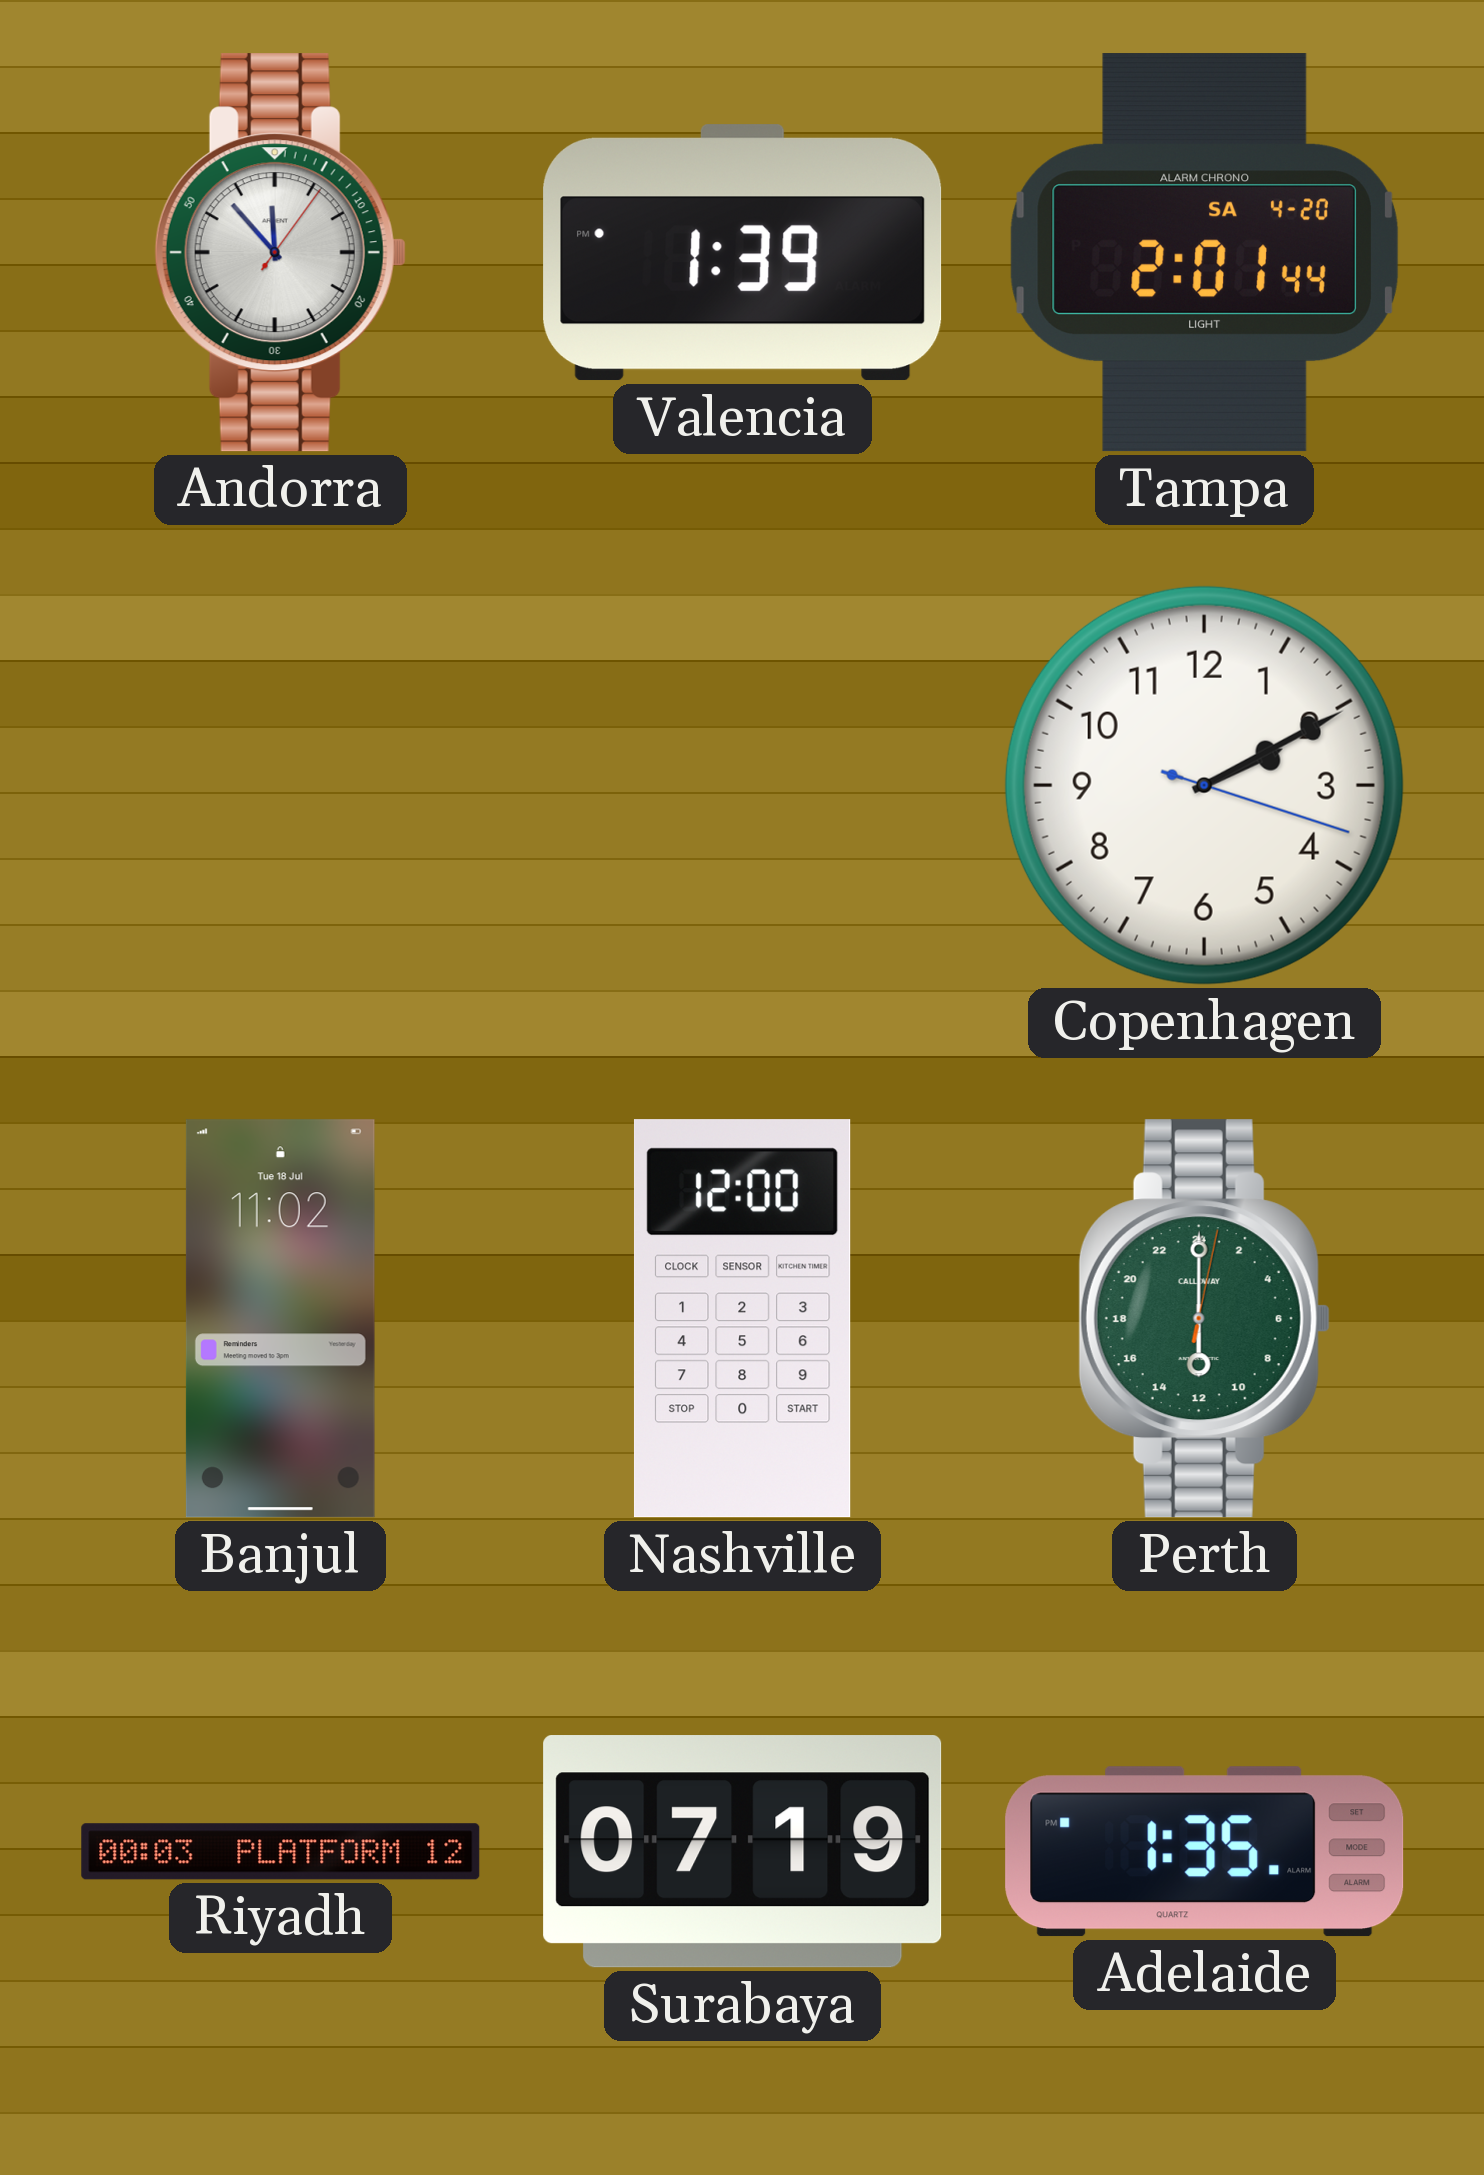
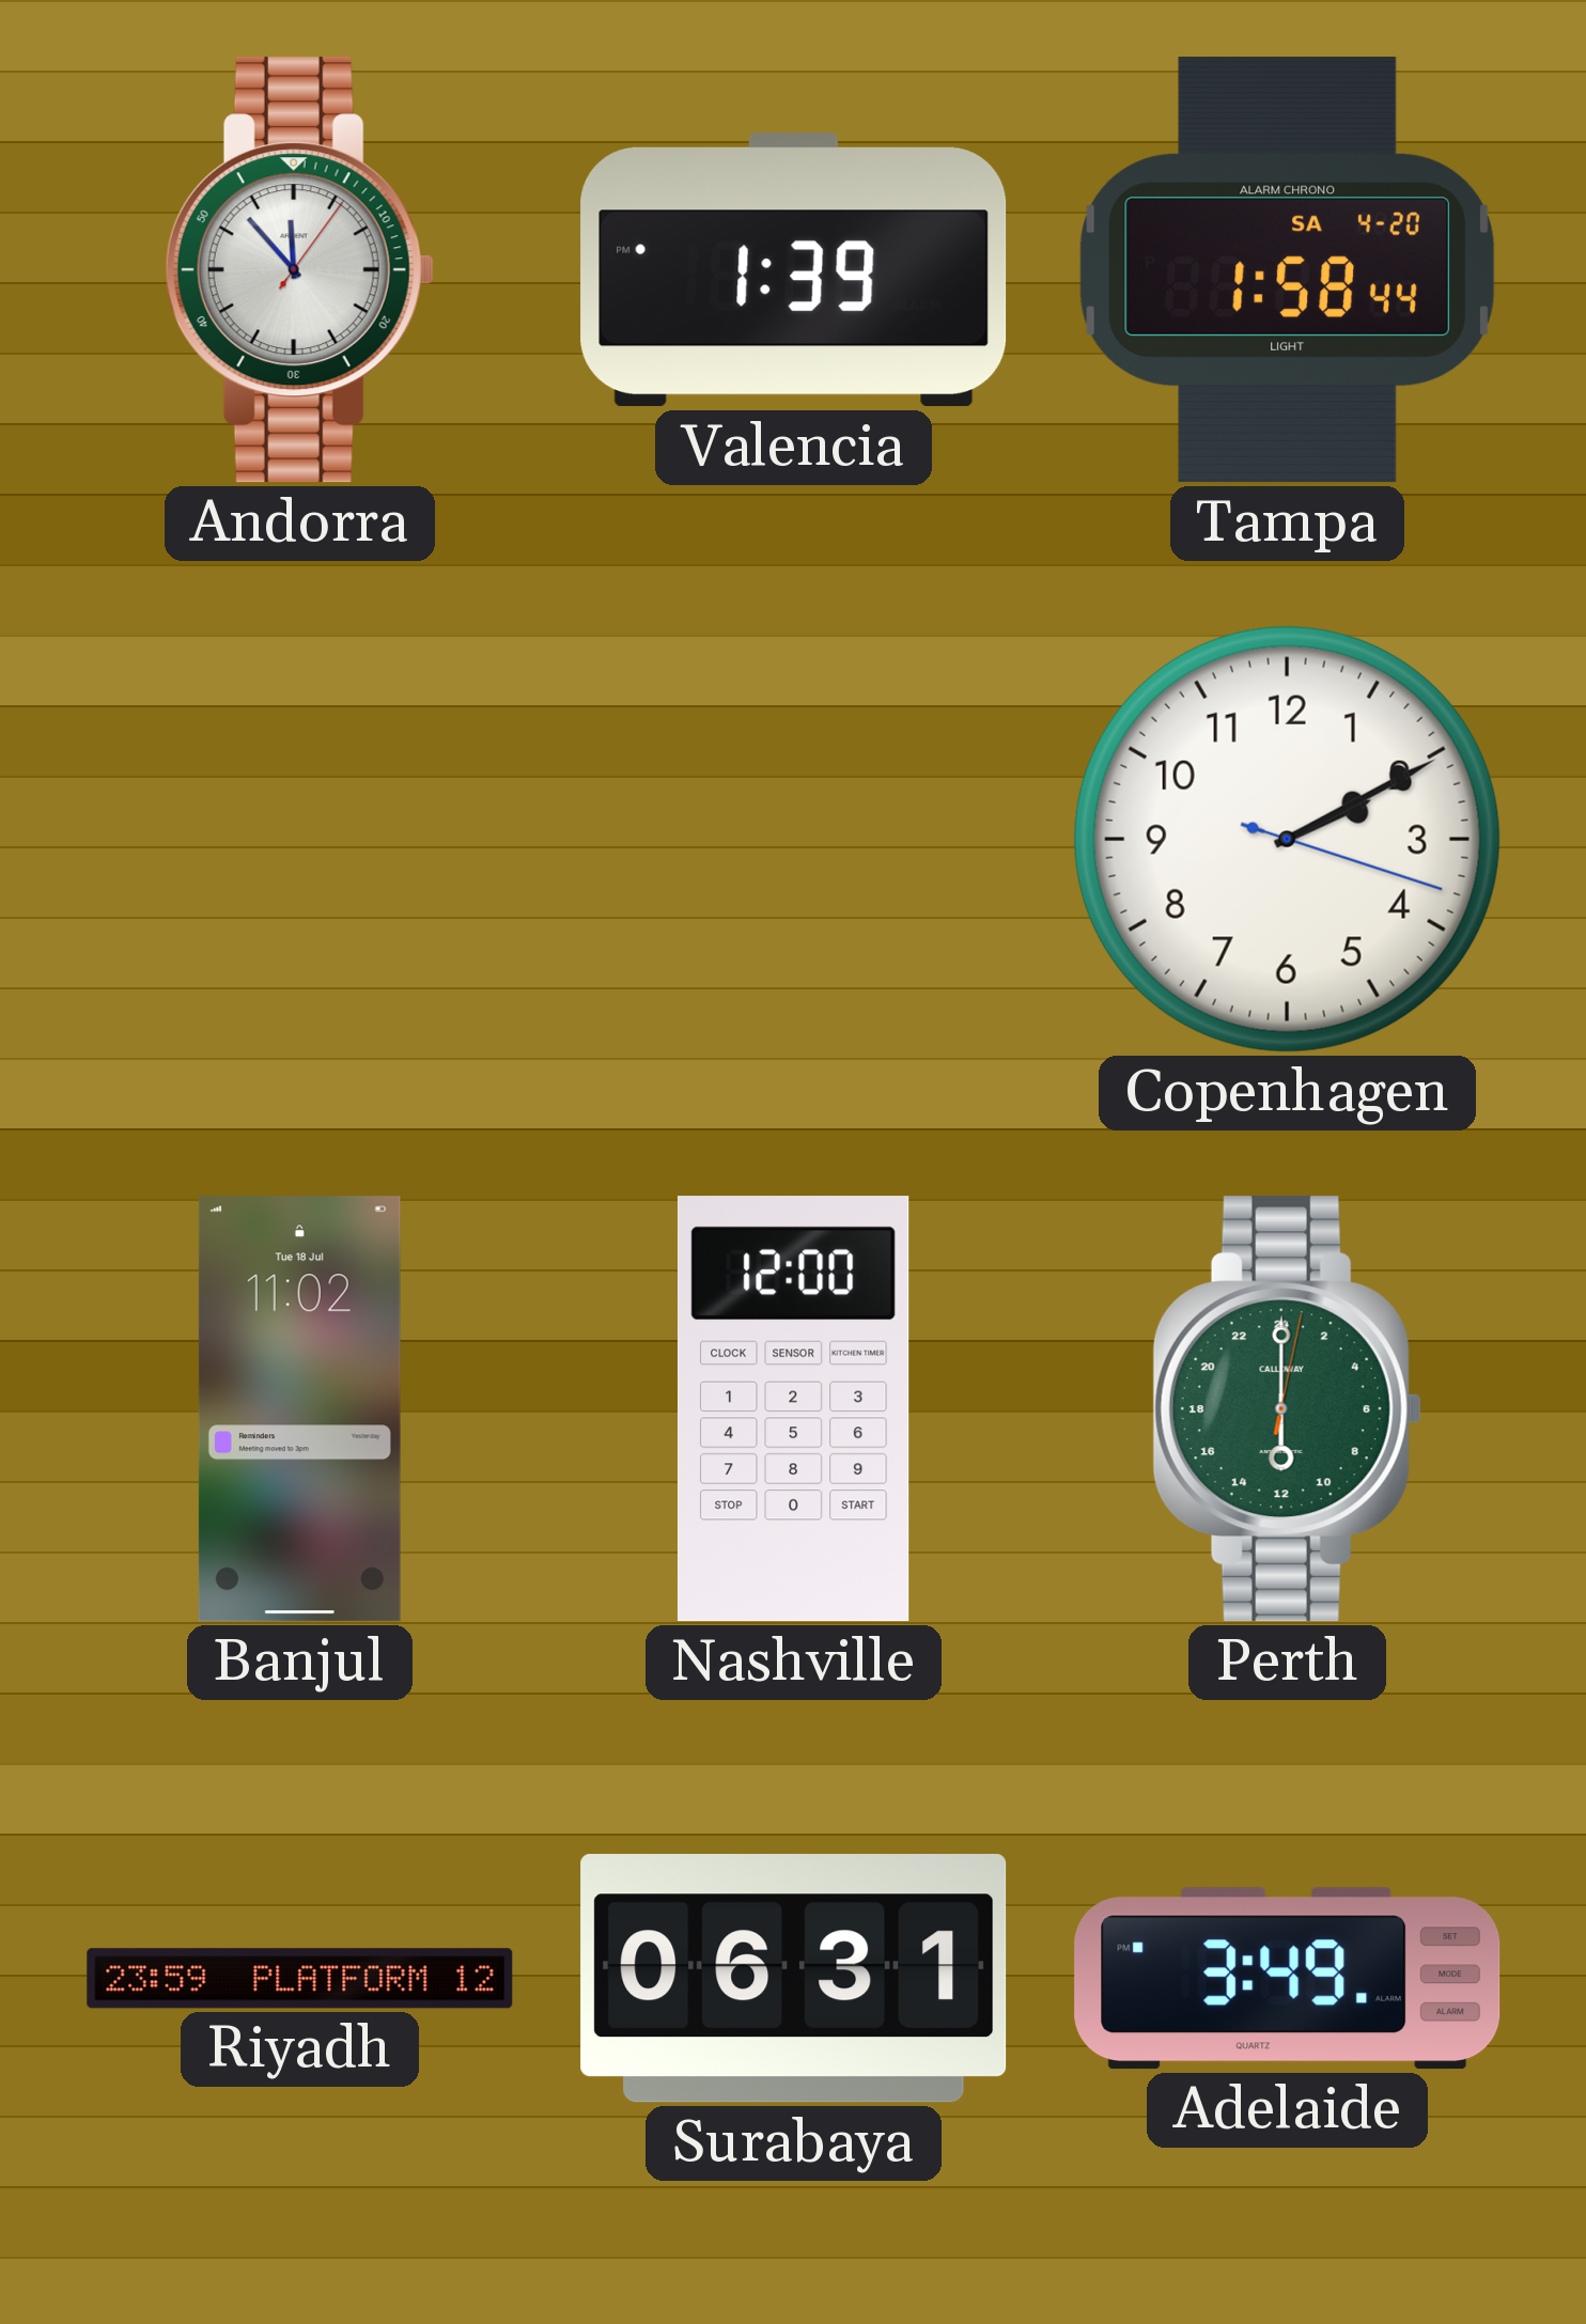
Tampa: 2:01 -> 1:58
Riyadh: 00:03 -> 23:59
Surabaya: 07:19 -> 06:31
Adelaide: 1:35 -> 3:49
